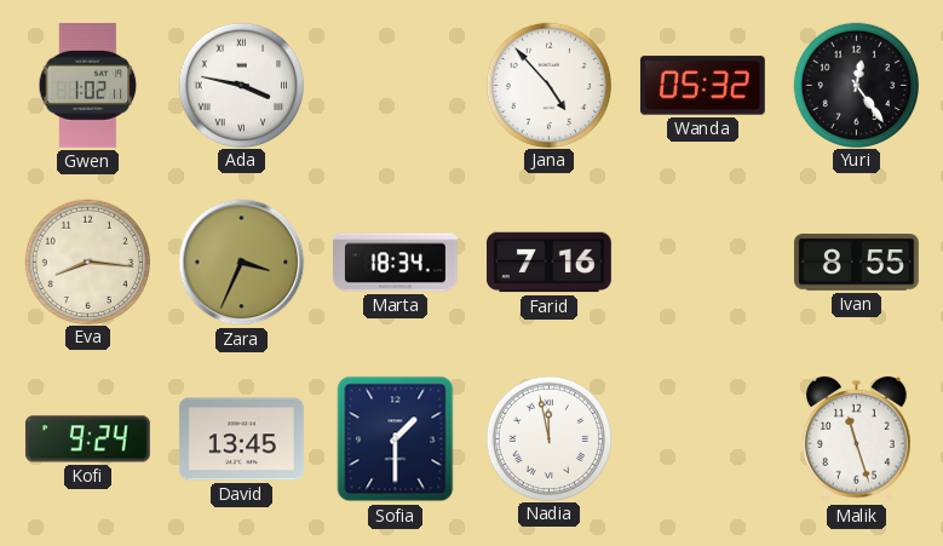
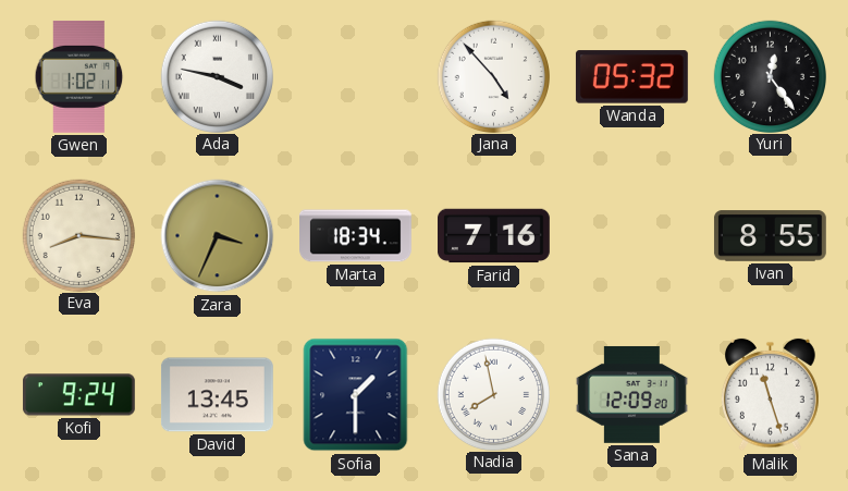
Nadia: 11:58 -> 7:58
Sana: none -> 12:09
